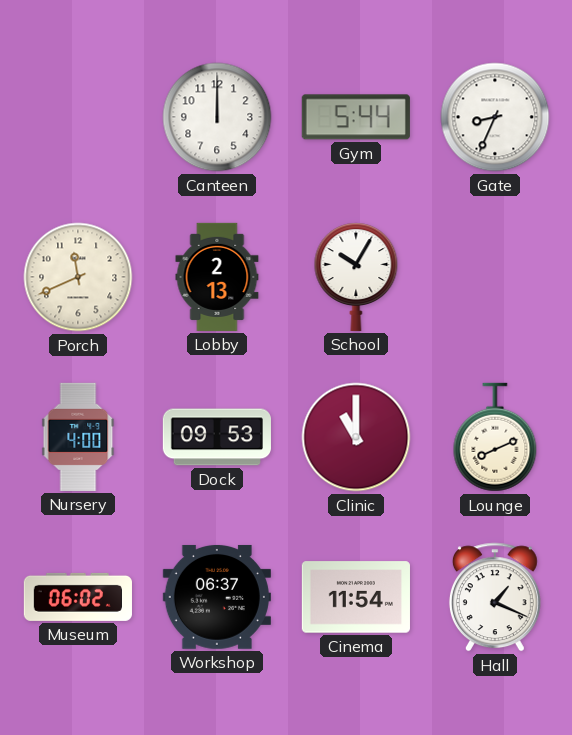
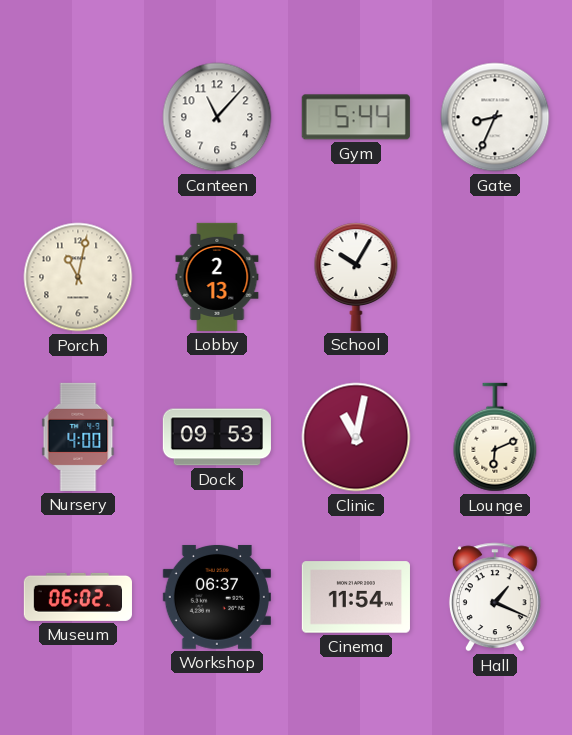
Canteen: 12:00 -> 11:07
Porch: 11:41 -> 11:02
Clinic: 11:00 -> 11:02
Lounge: 8:11 -> 6:11
